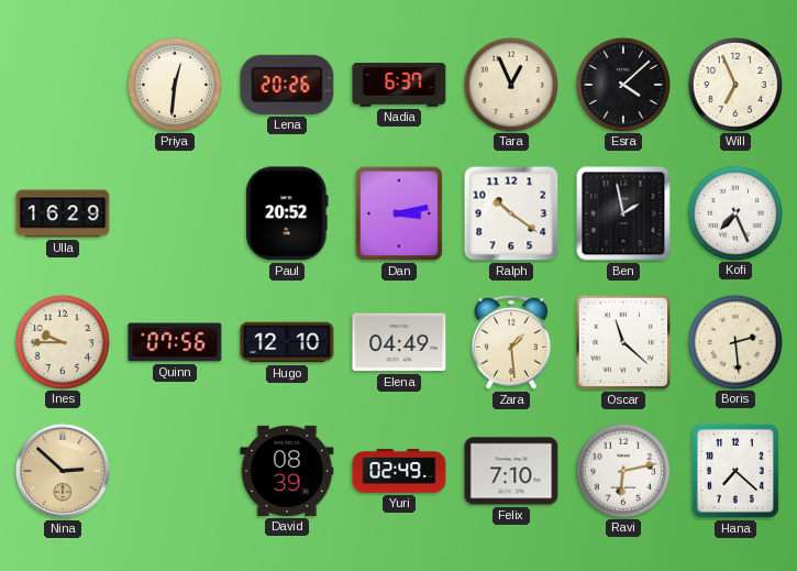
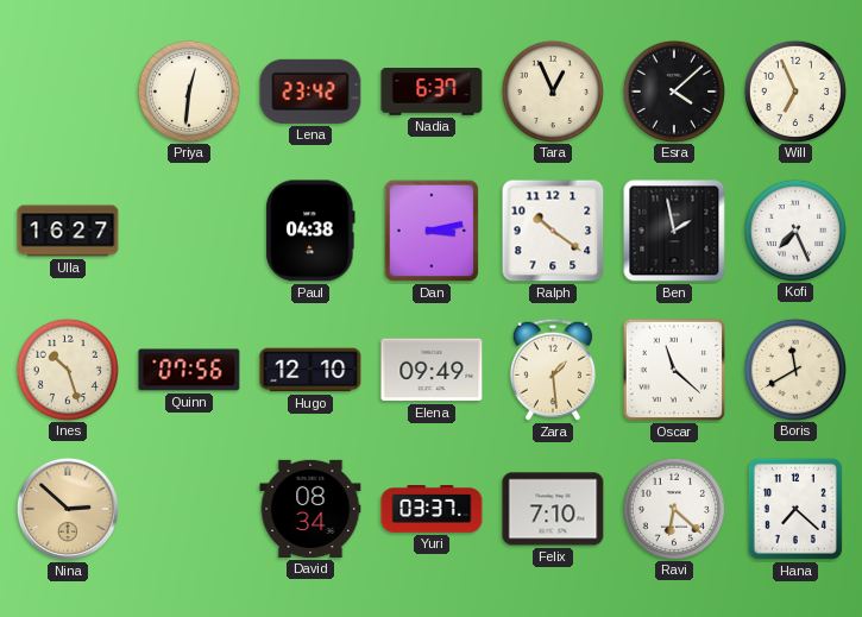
Lena: 20:26 -> 23:42
Ulla: 16:29 -> 16:27
Paul: 20:52 -> 04:38
Ines: 9:45 -> 10:27
Elena: 04:49 -> 09:49
Boris: 2:29 -> 11:40
David: 08:39 -> 08:34
Yuri: 02:49 -> 03:37
Ravi: 6:13 -> 6:22
